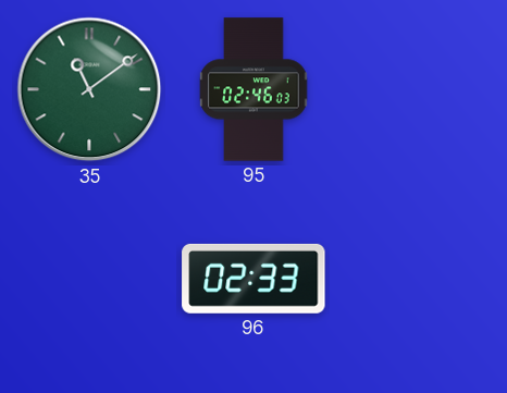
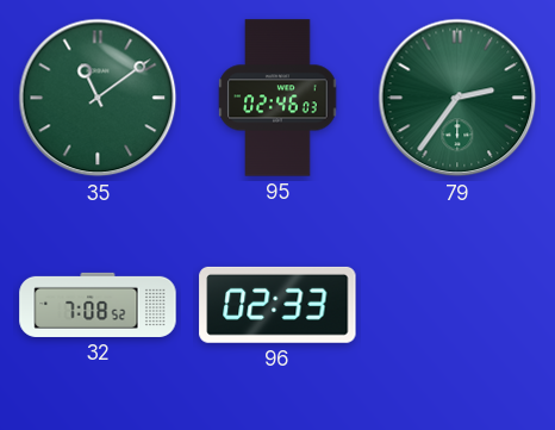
79: none -> 2:36
32: none -> 7:08
